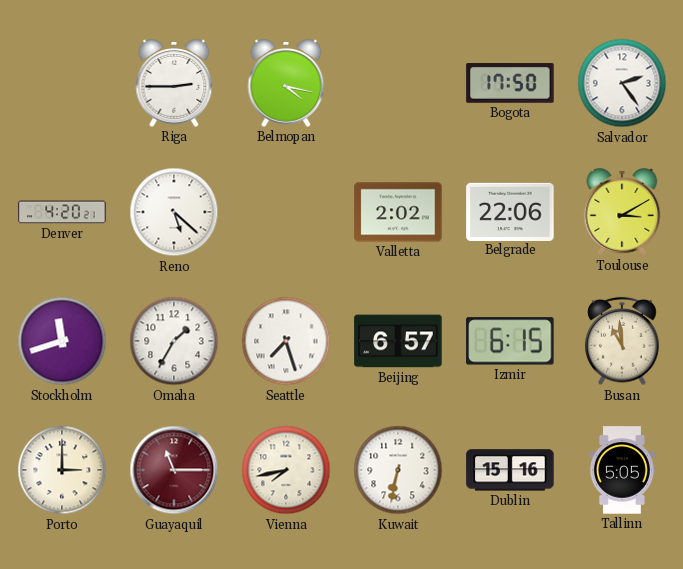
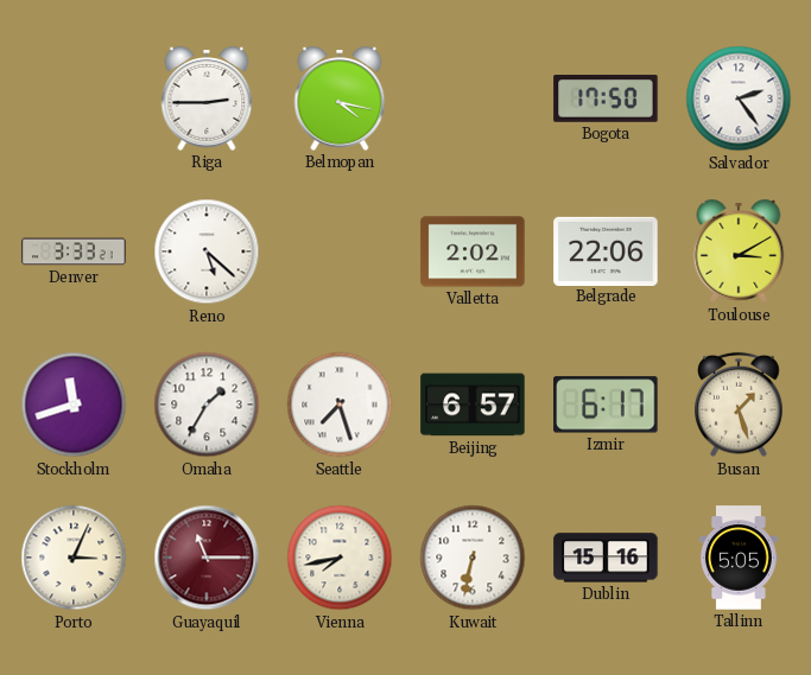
Denver: 4:20 -> 3:33
Izmir: 6:15 -> 6:17
Busan: 10:59 -> 1:27
Porto: 3:00 -> 3:04
